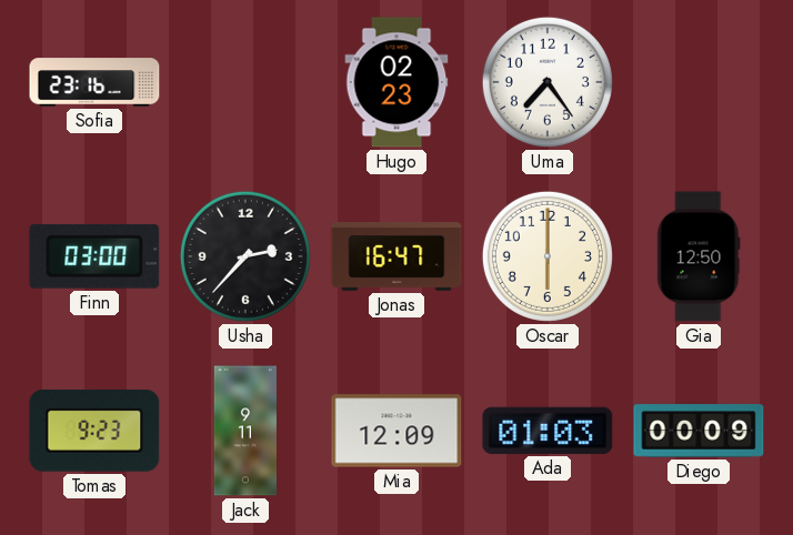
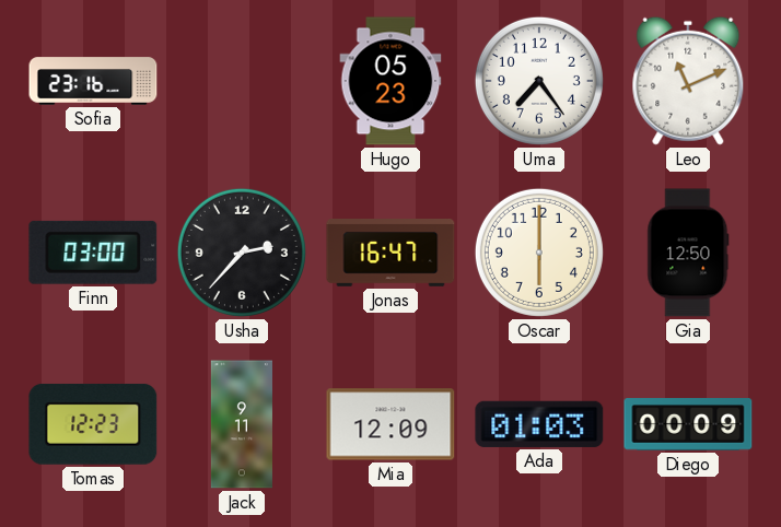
Hugo: 02:23 -> 05:23
Leo: none -> 11:11
Tomas: 9:23 -> 12:23
